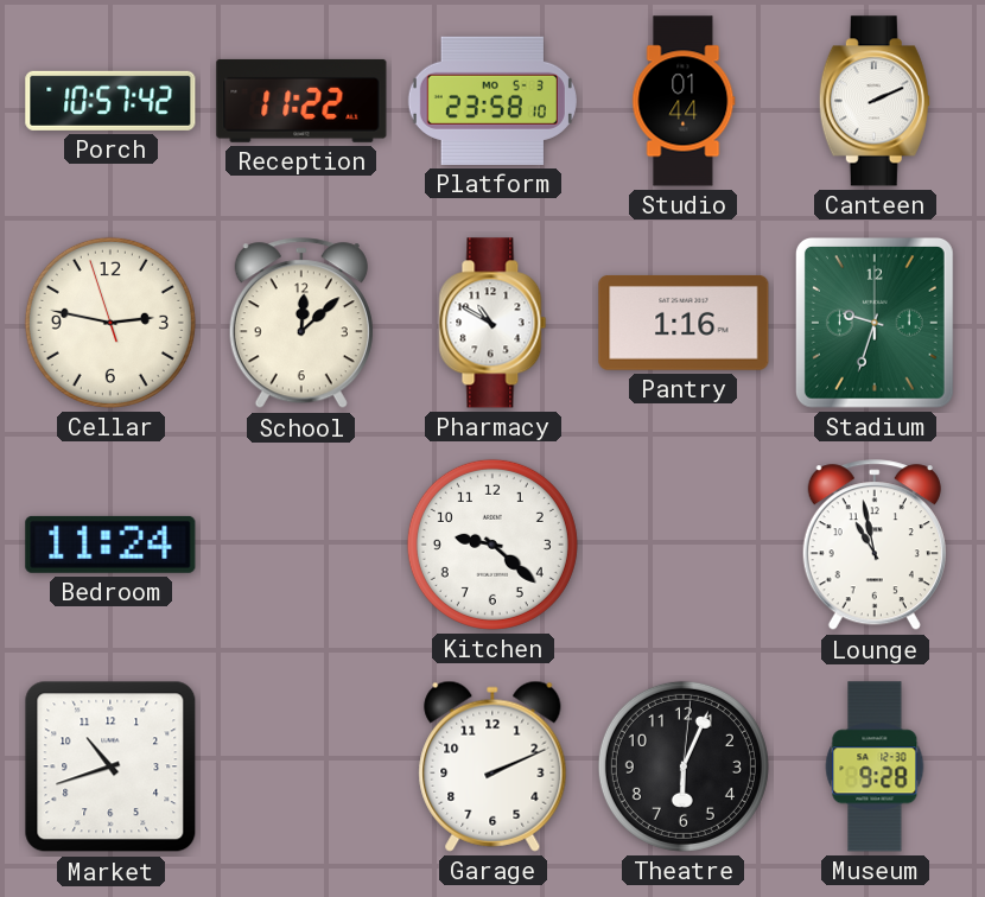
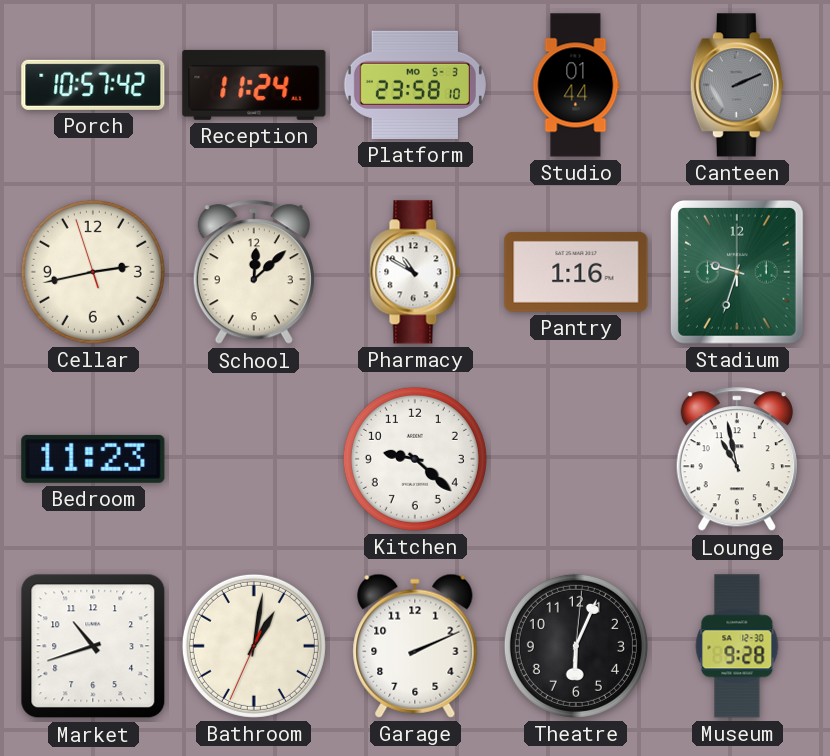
Reception: 11:22 -> 11:24
Canteen dial: white -> grey
Cellar: 2:46 -> 2:42
Bedroom: 11:24 -> 11:23
Bathroom: none -> 1:01
